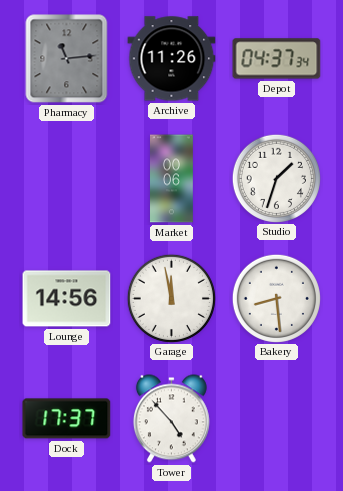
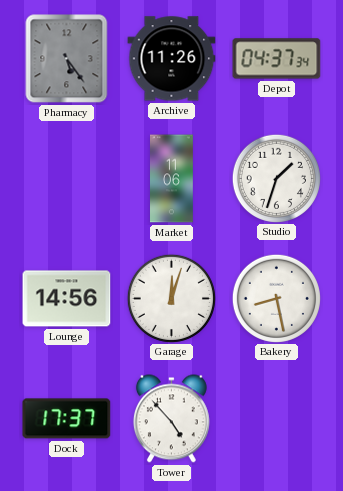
Pharmacy: 11:14 -> 5:24
Market: 00:06 -> 11:06
Garage: 11:58 -> 12:03
Bakery: 8:29 -> 8:28
